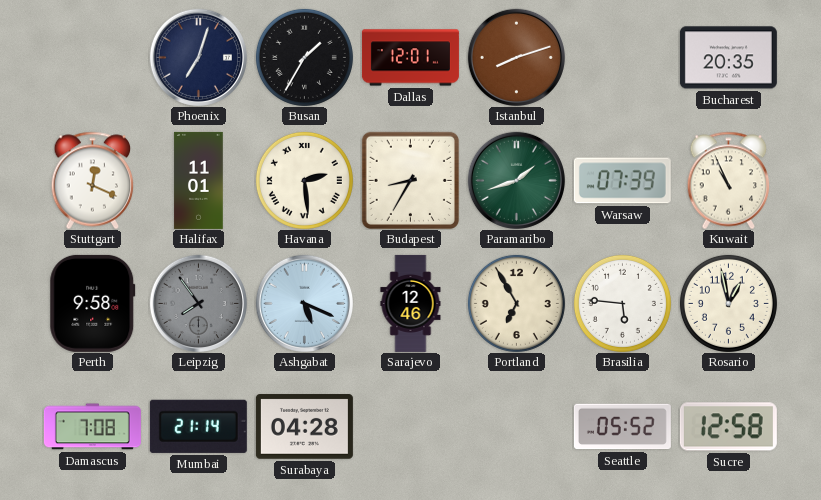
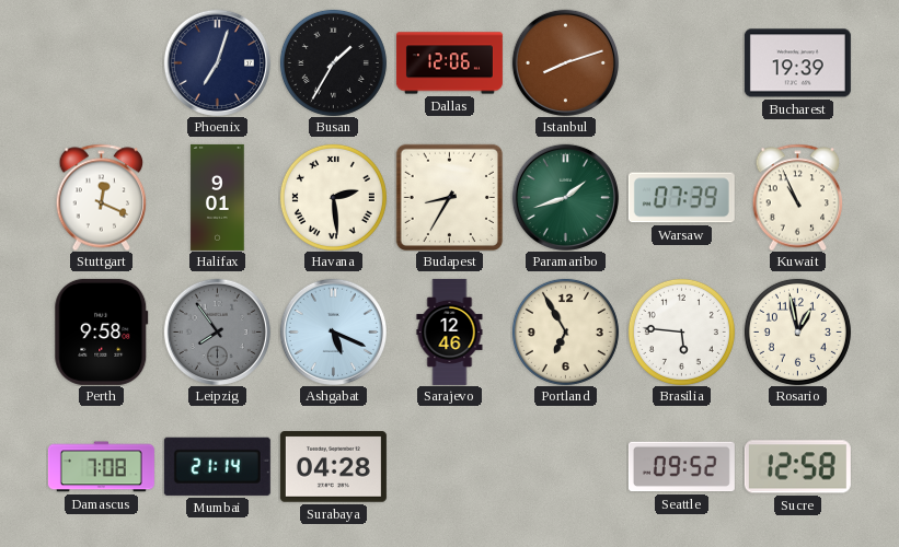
Dallas: 12:01 -> 12:06
Bucharest: 20:35 -> 19:39
Halifax: 11:01 -> 9:01
Seattle: 05:52 -> 09:52
